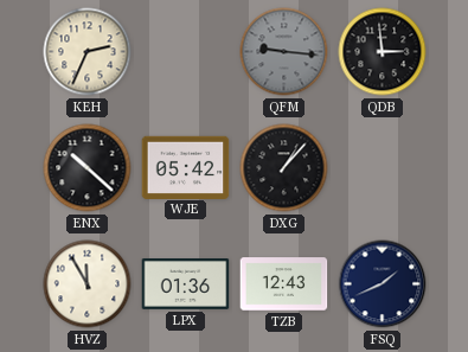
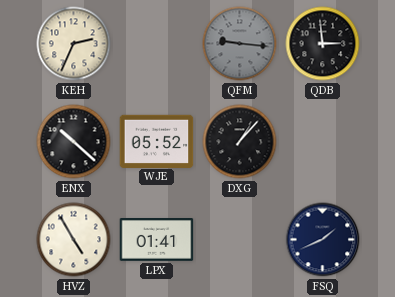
WJE: 05:42 -> 05:52
HVZ: 11:55 -> 4:55
LPX: 01:36 -> 01:41
TZB: 12:43 -> none
